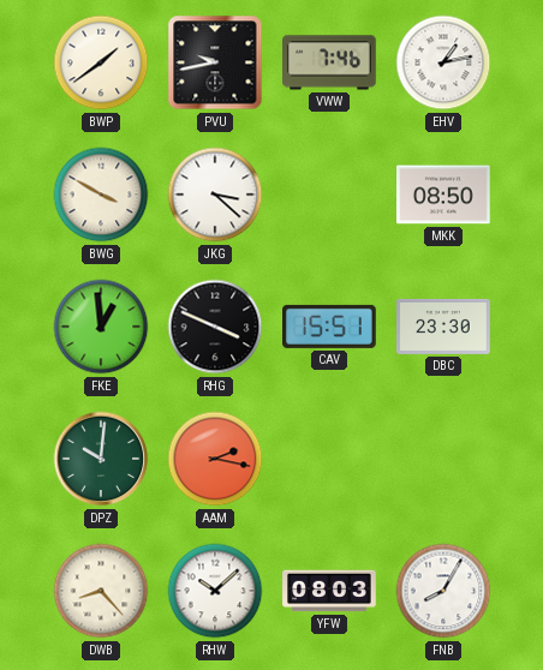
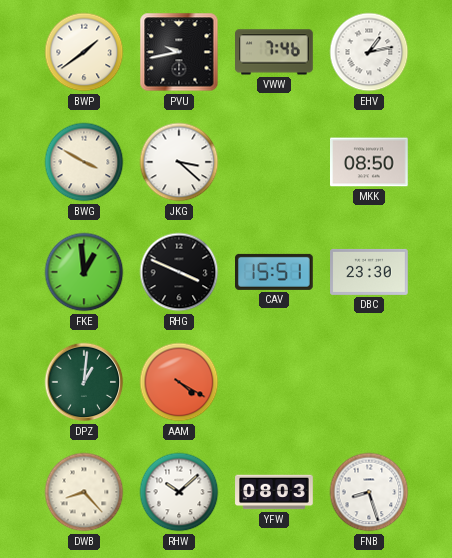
DPZ: 10:01 -> 1:01
AAM: 2:17 -> 4:20
FNB: 8:05 -> 8:27
